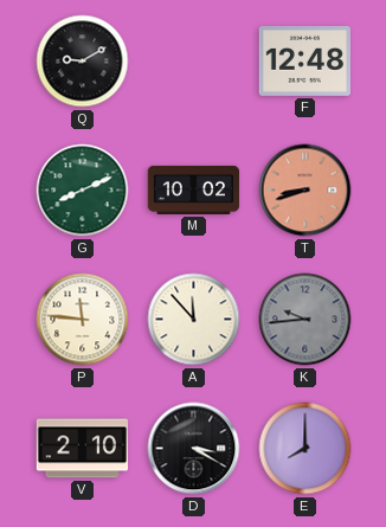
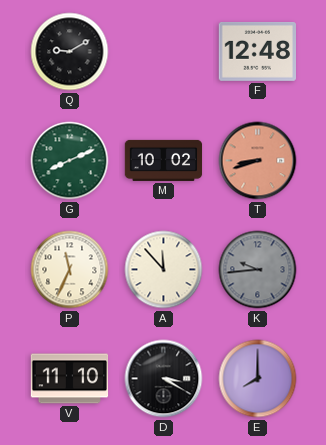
P: 11:46 -> 11:34
V: 2:10 -> 11:10
